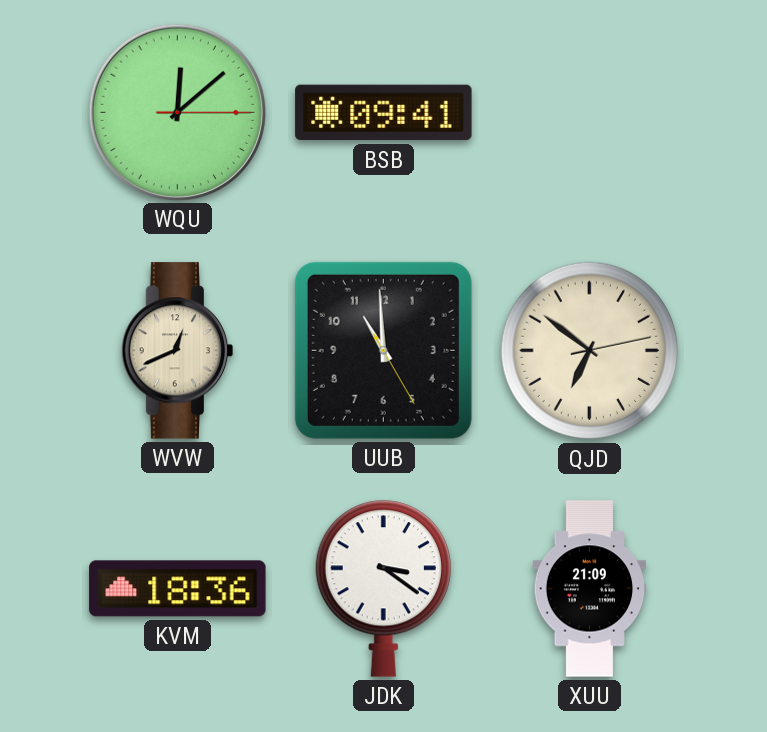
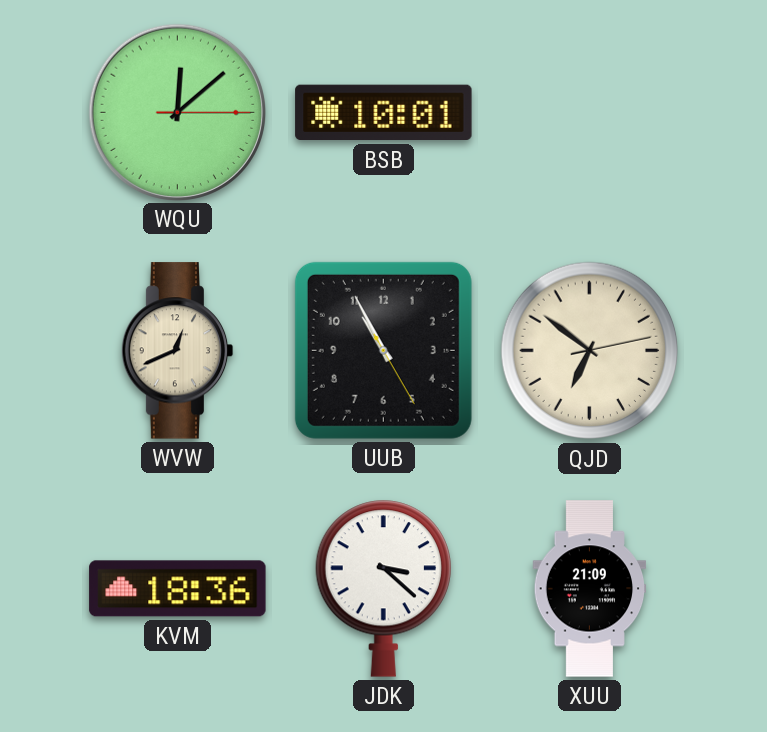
BSB: 09:41 -> 10:01
UUB: 10:59 -> 10:55
JDK: 3:21 -> 3:22
